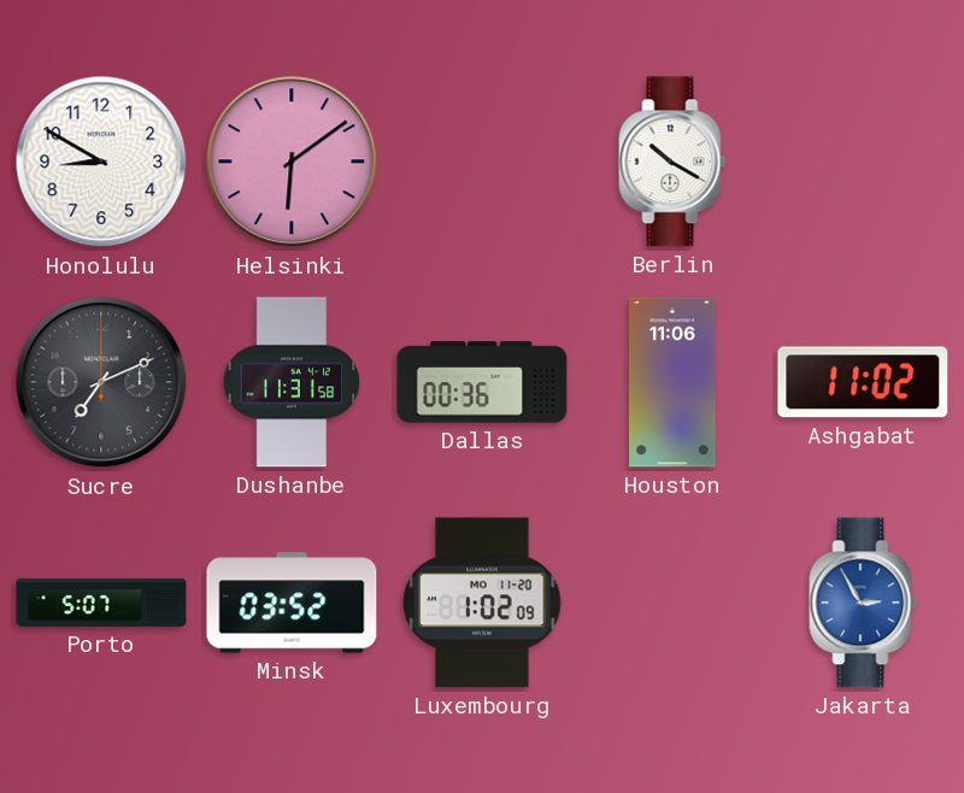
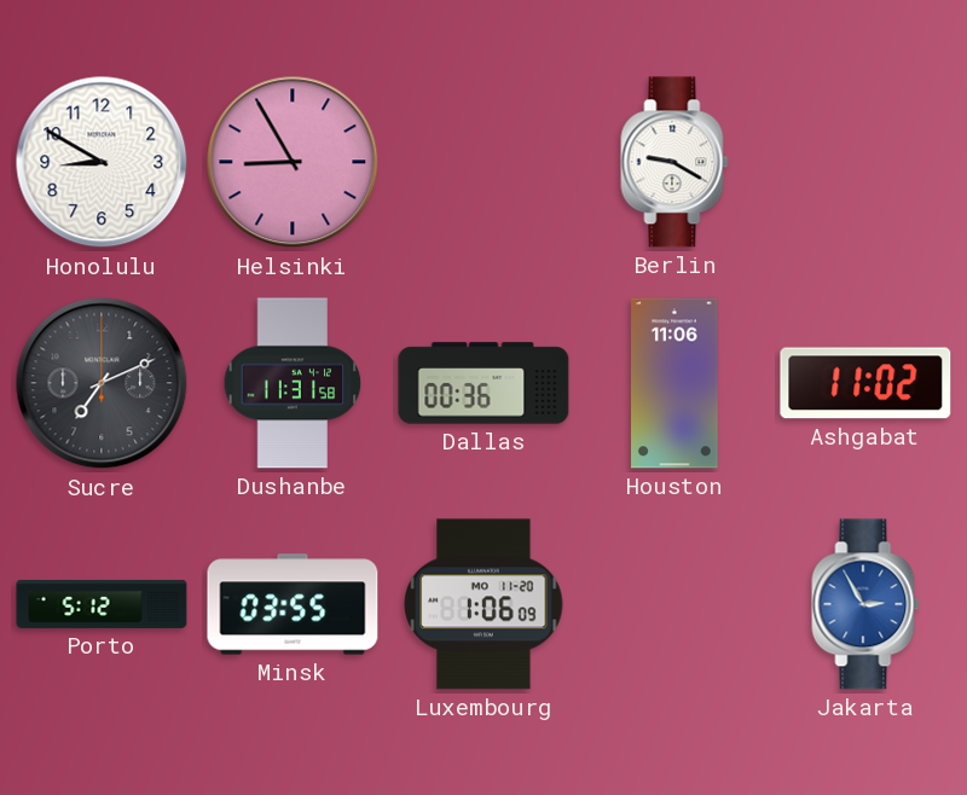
Helsinki: 6:09 -> 8:55
Berlin: 10:20 -> 9:20
Porto: 5:07 -> 5:12
Minsk: 03:52 -> 03:55
Luxembourg: 1:02 -> 1:06
